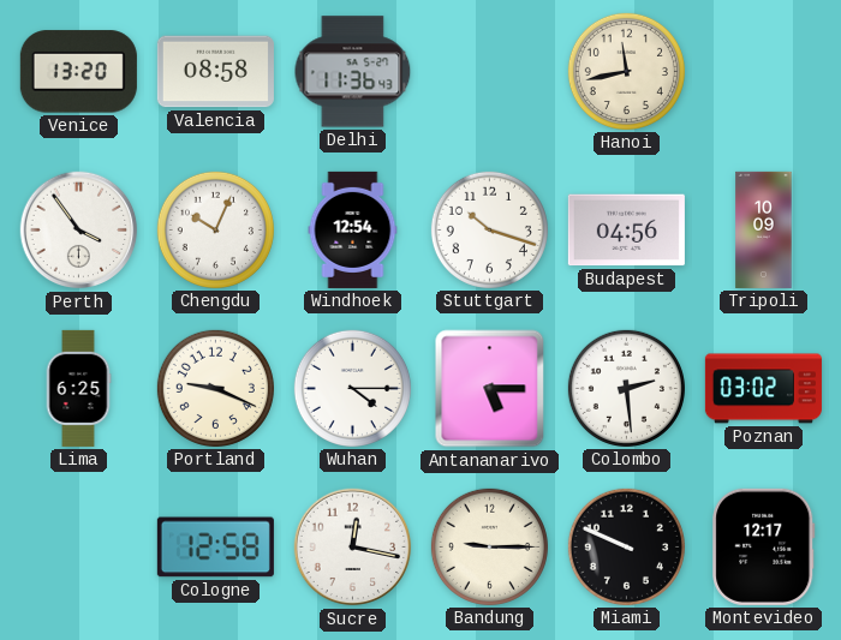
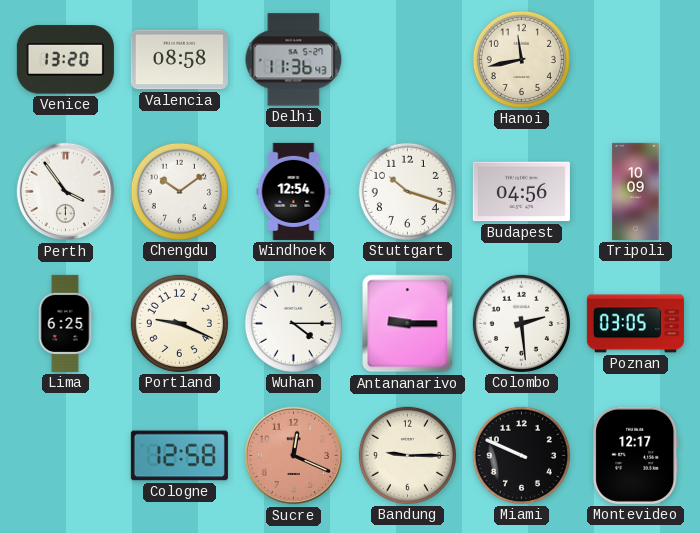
Chengdu: 10:04 -> 10:09
Antananarivo: 5:15 -> 9:15
Poznan: 03:02 -> 03:05
Sucre: 12:17 -> 12:19
Sucre dial: white -> salmon
